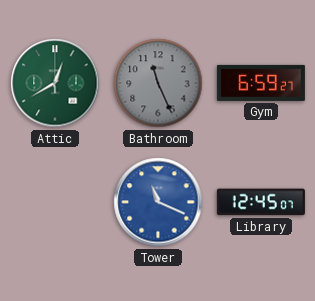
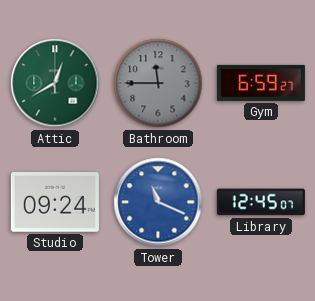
Bathroom: 11:26 -> 11:45
Studio: none -> 09:24
